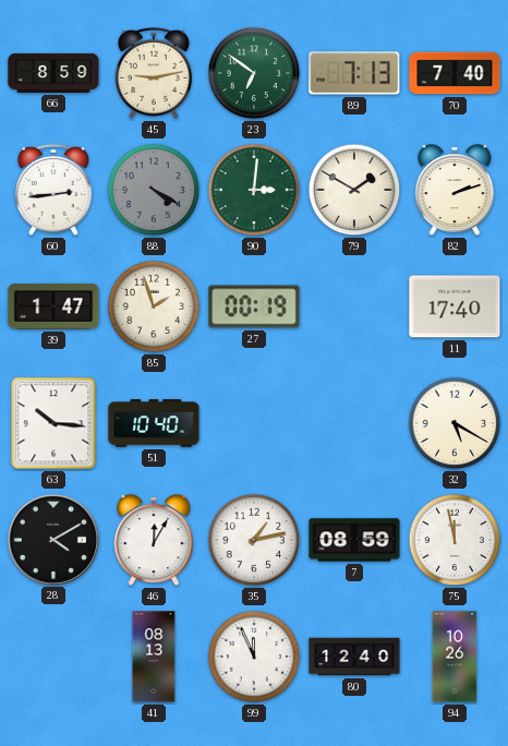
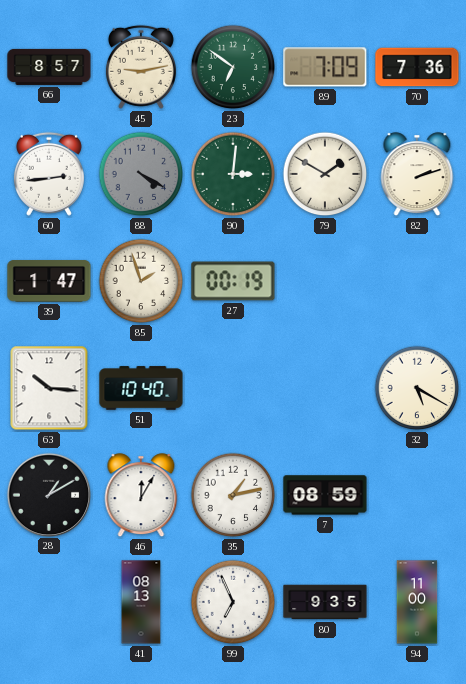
66: 8:59 -> 8:57
89: 7:13 -> 7:09
70: 7:40 -> 7:36
11: 17:40 -> none
28: 4:10 -> 1:10
75: 11:58 -> none
99: 11:56 -> 6:56
80: 12:40 -> 9:35
94: 10:26 -> 11:00
